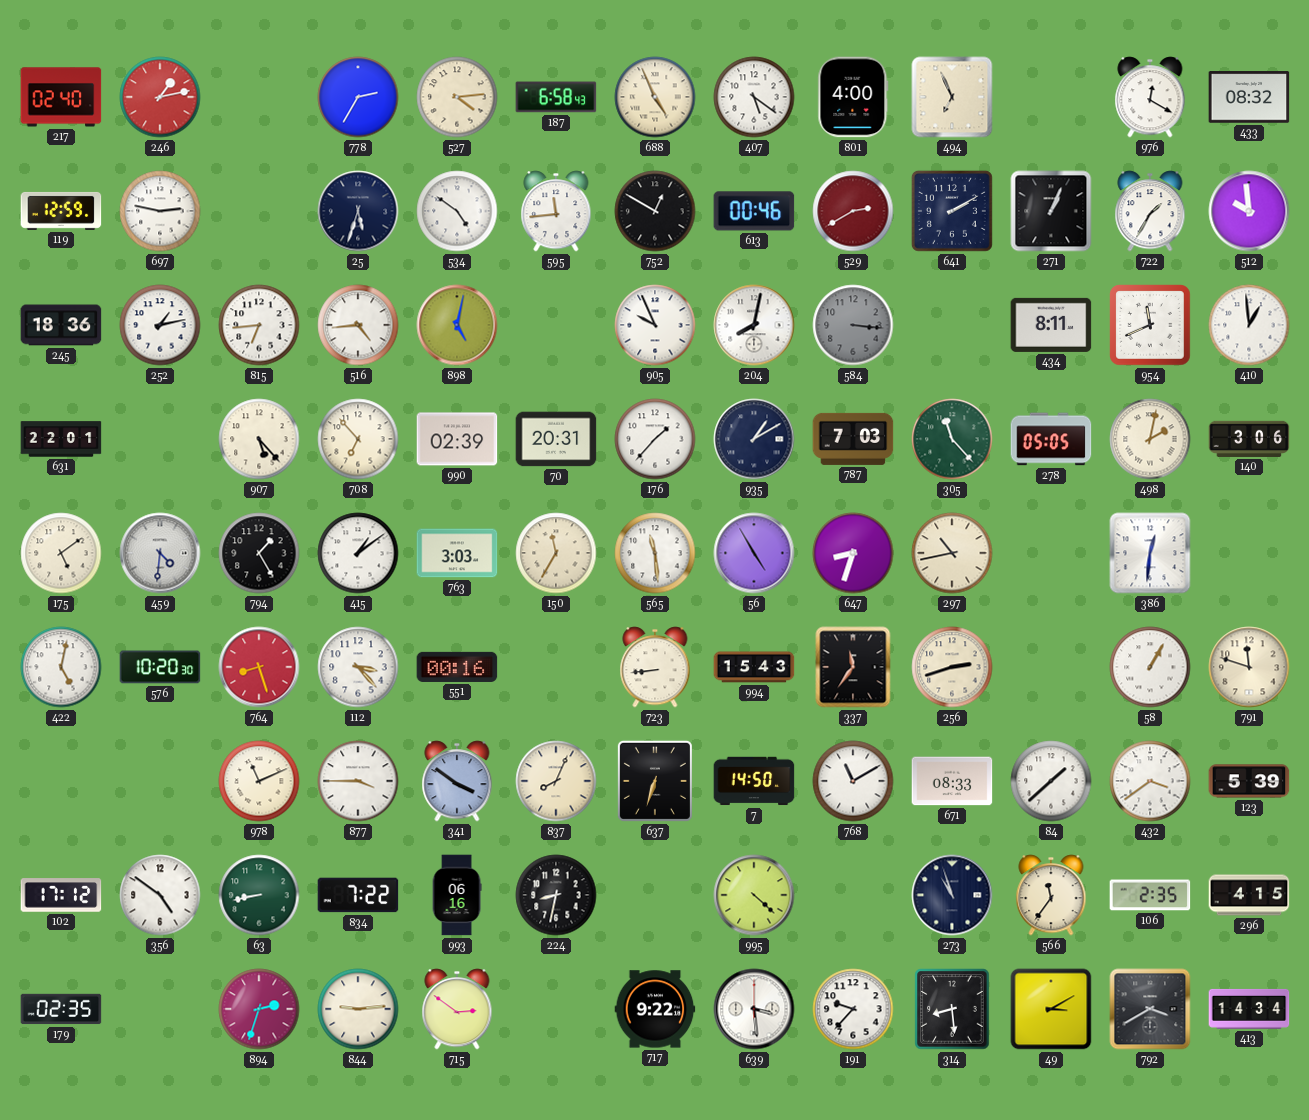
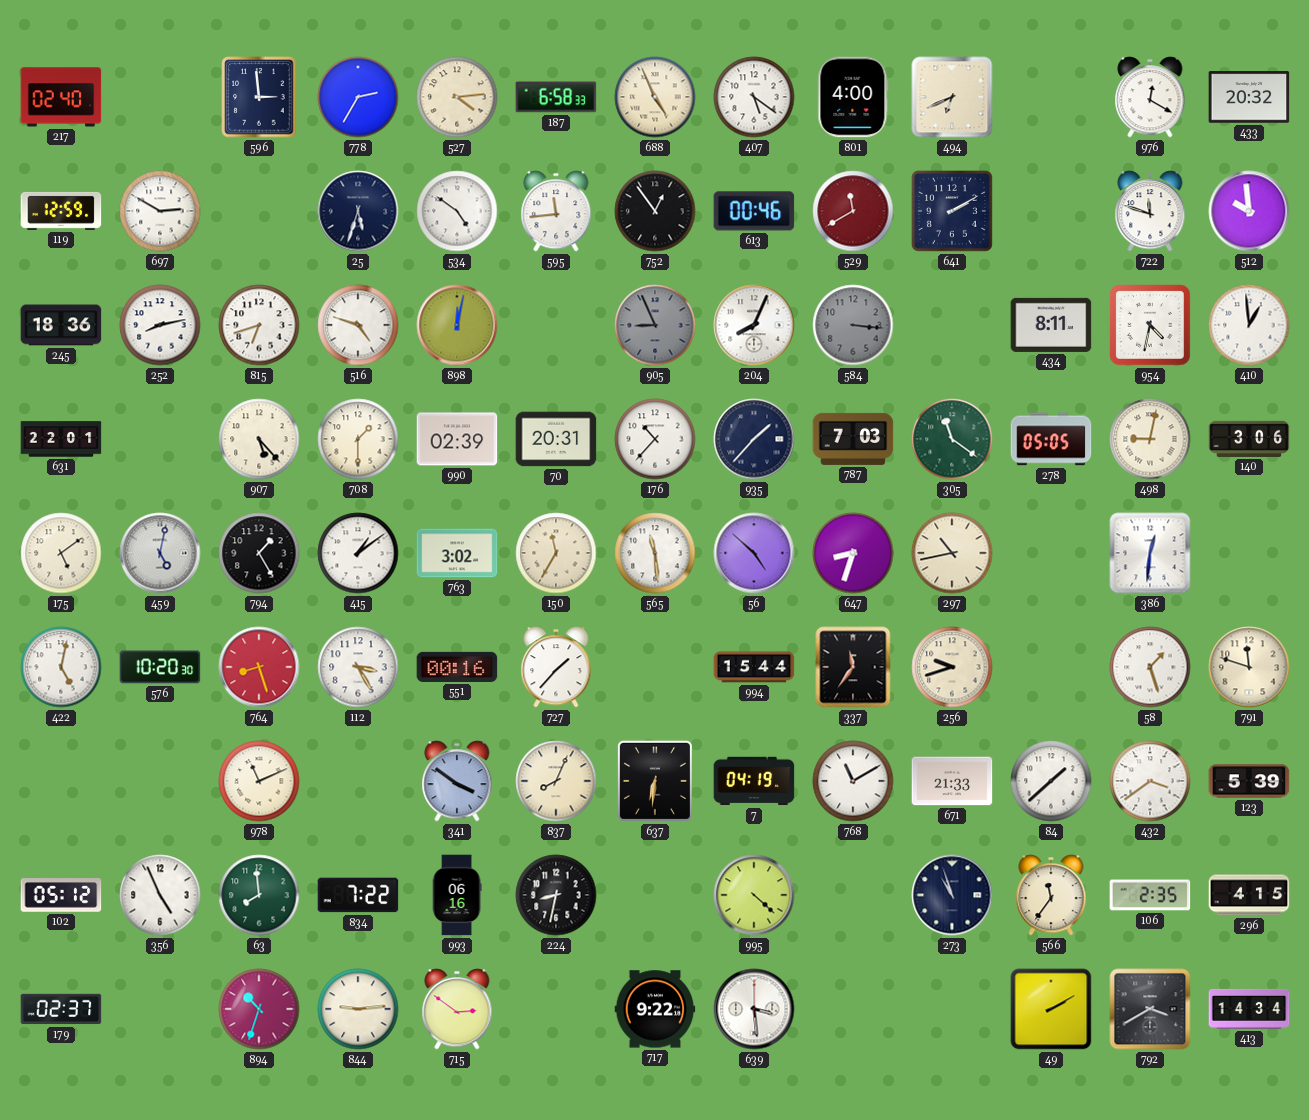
246: 1:13 -> none
596: none -> 2:59
187: 6:58:43 -> 6:58:33
494: 6:56 -> 6:41
433: 08:32 -> 20:32
697: 2:47 -> 2:50
752: 12:50 -> 12:54
529: 2:40 -> 11:40
271: 1:04 -> none
722: 1:35 -> 11:48
252: 1:13 -> 8:13
815: 6:44 -> 6:42
516: 4:44 -> 4:48
898: 5:02 -> 12:02
905: 9:56 -> 8:56
905 dial: white -> grey
204: 8:02 -> 8:04
954: 11:41 -> 4:32
708: 6:53 -> 1:30
176: 1:37 -> 10:37
935: 1:10 -> 1:37
305: 11:23 -> 11:21
498: 2:02 -> 9:02
459: 4:31 -> 5:02
763: 3:03 -> 3:02
56: 4:55 -> 4:52
112: 3:23 -> 3:25
727: none -> 1:37
723: 8:44 -> none
994: 15:43 -> 15:44
256: 2:42 -> 9:42
58: 1:05 -> 1:27
877: 3:45 -> none
637: 6:33 -> 6:31
7: 14:50 -> 04:19
671: 08:33 -> 21:33
102: 17:12 -> 05:12
356: 4:51 -> 4:56
63: 8:43 -> 7:59
179: 02:35 -> 02:37
894: 2:33 -> 10:33
191: 9:37 -> none
314: 8:29 -> none
49: 3:10 -> 2:10
